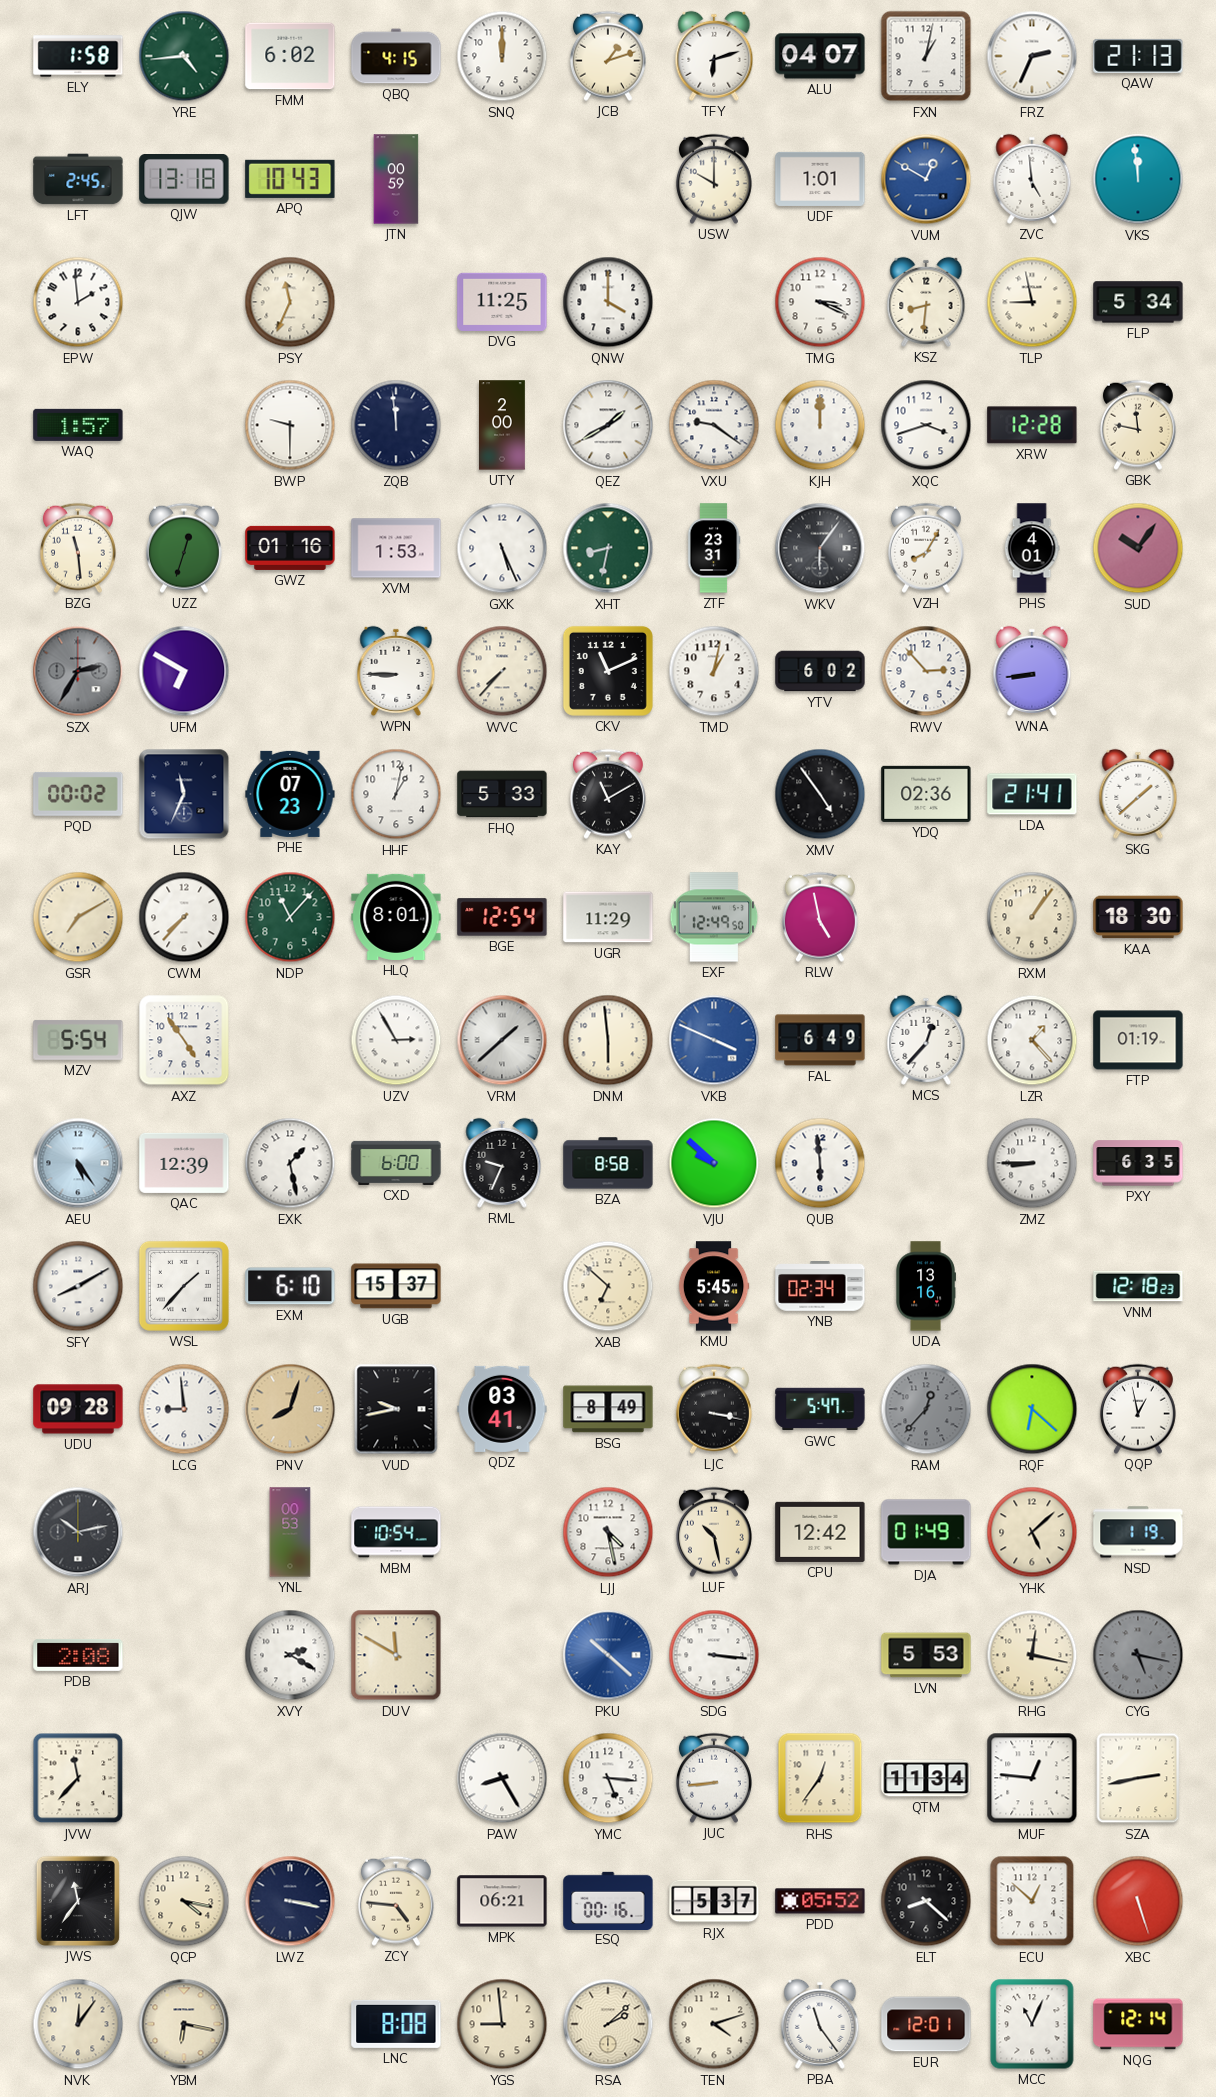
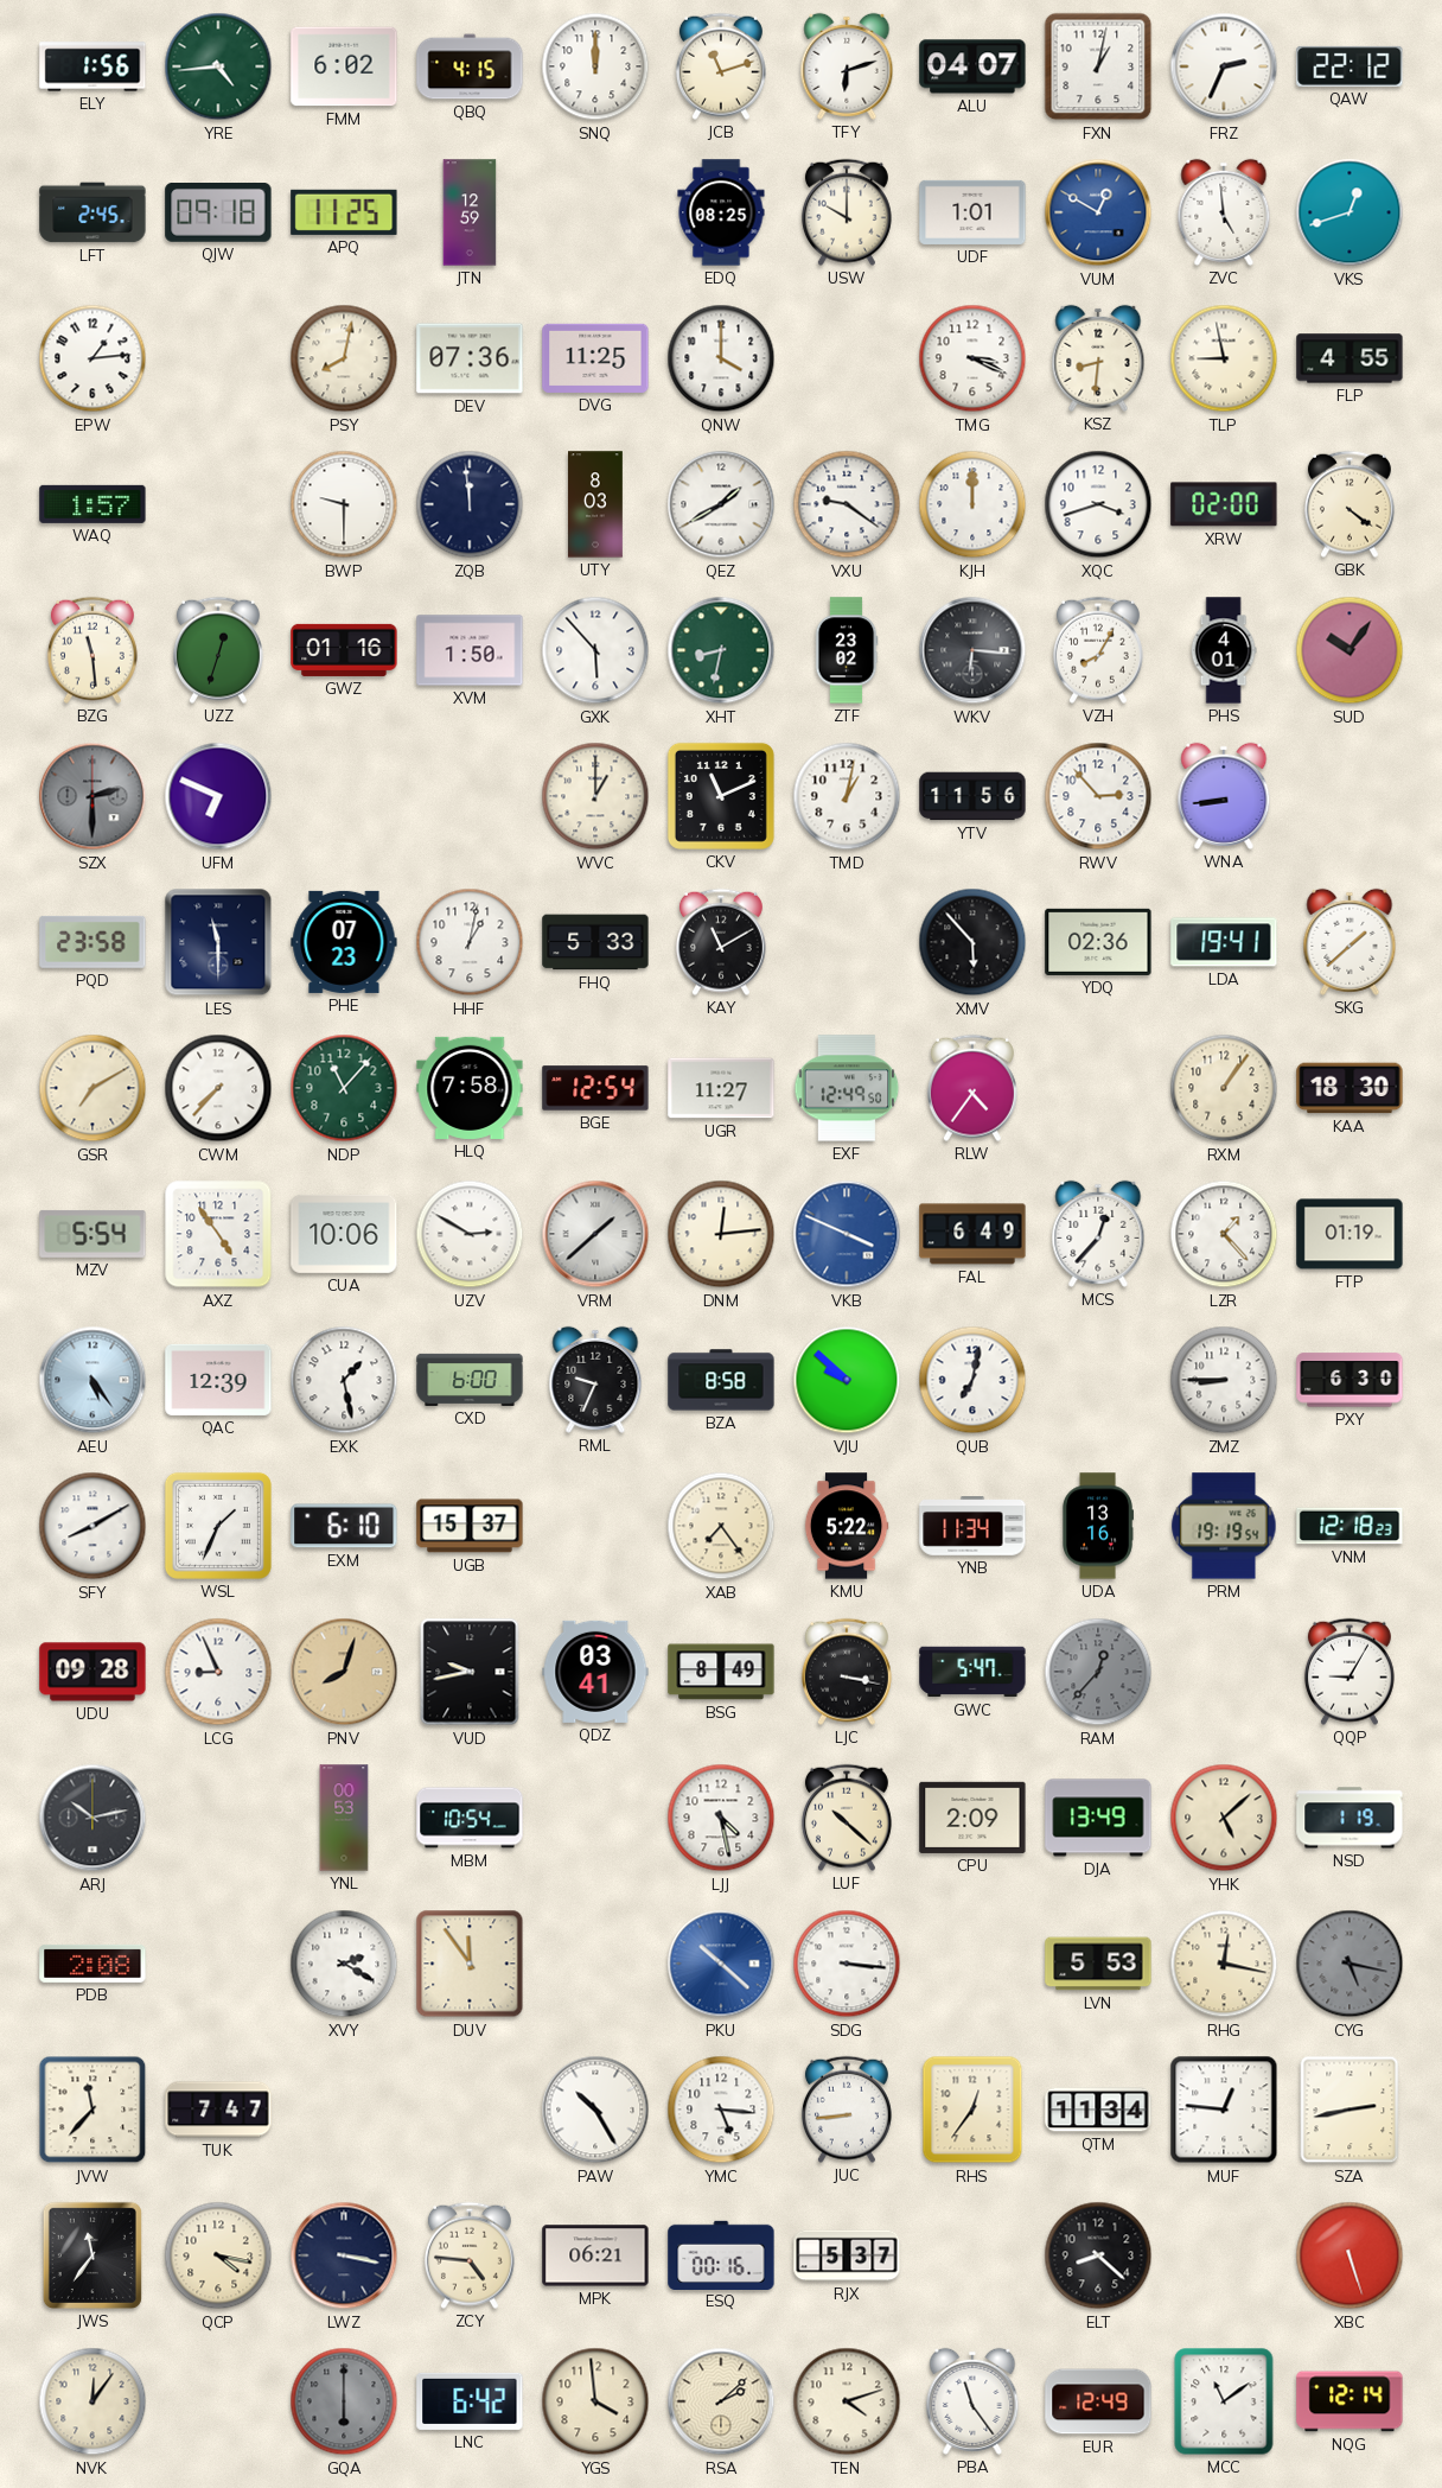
ELY: 1:58 -> 1:56
JCB: 1:12 -> 11:12
QAW: 21:13 -> 22:12
QJW: 13:18 -> 09:18
APQ: 10:43 -> 11:25
JTN: 00:59 -> 12:59
EDQ: none -> 08:25
VKS: 11:59 -> 12:42
EPW: 1:59 -> 1:14
PSY: 11:34 -> 8:02
DEV: none -> 07:36
FLP: 5:34 -> 4:55
UTY: 2:00 -> 8:03
XRW: 12:28 -> 02:00
GBK: 11:47 -> 4:21
XVM: 1:53 -> 1:50
GXK: 5:26 -> 5:53
ZTF: 23:31 -> 23:02
WKV: 6:06 -> 6:16
SZX: 2:35 -> 2:30
UFM: 6:50 -> 6:49
WPN: 8:45 -> none
WVC: 7:37 -> 1:00
YTV: 6:02 -> 11:56
PQD: 00:02 -> 23:58
LES: 11:34 -> 11:30
XMV: 4:54 -> 5:53
LDA: 21:41 -> 19:41
HLQ: 8:01 -> 7:58
UGR: 11:29 -> 11:27
RLW: 4:58 -> 4:36
CUA: none -> 10:06
UZV: 2:55 -> 2:50
DNM: 5:59 -> 12:14
QUB: 5:59 -> 7:02
PXY: 6:35 -> 6:30
WSL: 1:37 -> 1:34
XAB: 6:52 -> 7:24
KMU: 5:45 -> 5:22
YNB: 02:34 -> 11:34
PRM: none -> 19:19
LCG: 8:59 -> 8:56
RQF: 6:22 -> none
QQP: 12:58 -> 9:05
LUF: 10:28 -> 10:22
CPU: 12:42 -> 2:09
DJA: 01:49 -> 13:49
DUV: 11:50 -> 11:54
TUK: none -> 7:47
PAW: 8:25 -> 10:25
PDD: 05:52 -> none
ECU: 12:52 -> none
YBM: 6:17 -> none
GQA: none -> 6:00
LNC: 8:08 -> 6:42
YGS: 8:59 -> 3:59
EUR: 12:01 -> 12:49
MCC: 11:04 -> 11:09
